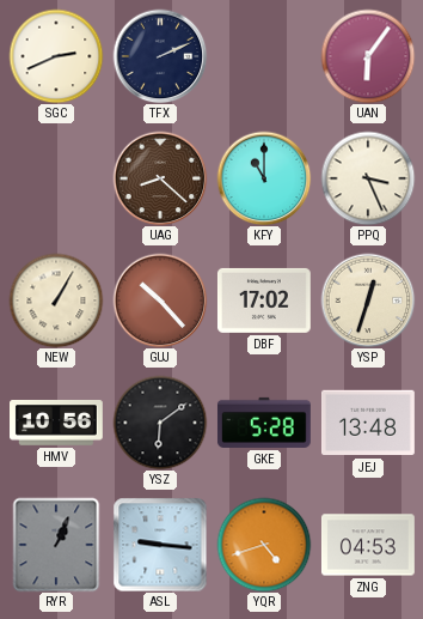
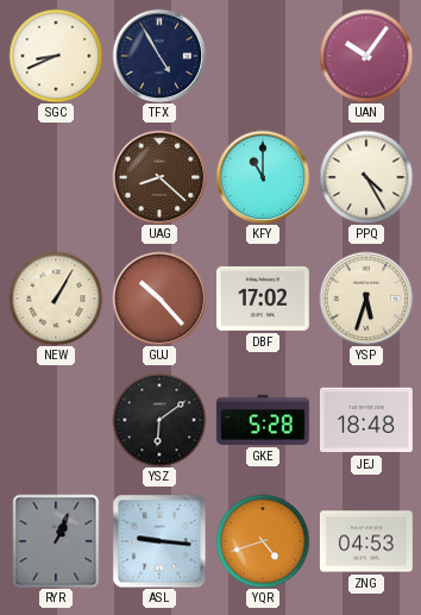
SGC: 2:41 -> 8:41
TFX: 2:11 -> 4:55
UAN: 6:06 -> 10:06
PPQ: 3:26 -> 4:25
YSP: 12:33 -> 5:33
HMV: 10:56 -> none
JEJ: 13:48 -> 18:48
